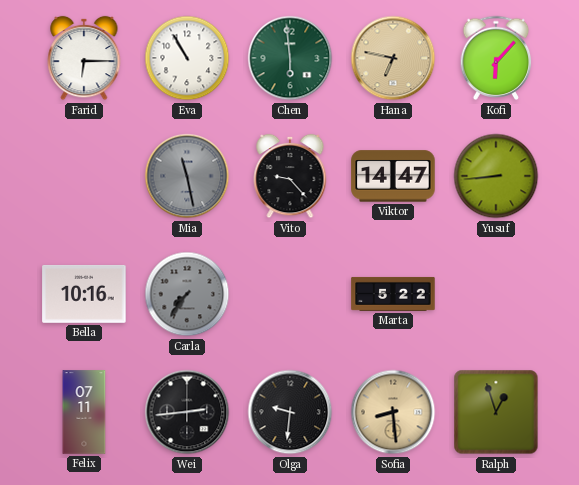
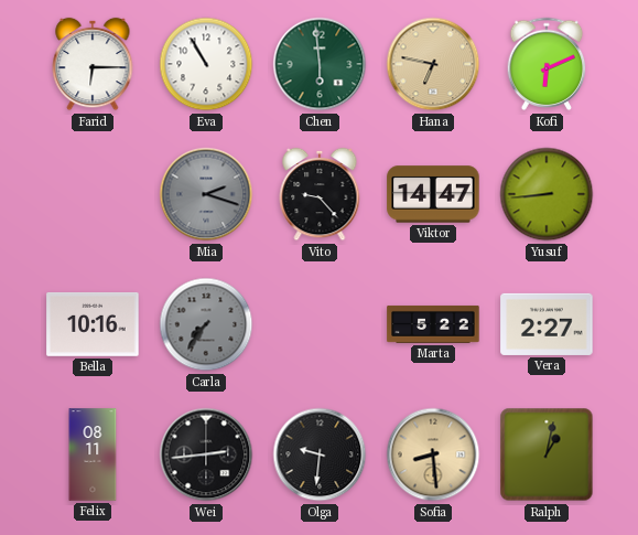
Kofi: 6:07 -> 6:11
Mia: 11:28 -> 2:18
Vera: none -> 2:27
Felix: 07:11 -> 08:11
Ralph: 12:57 -> 1:02
